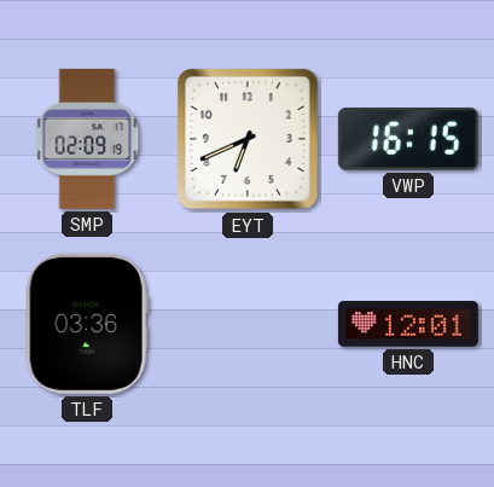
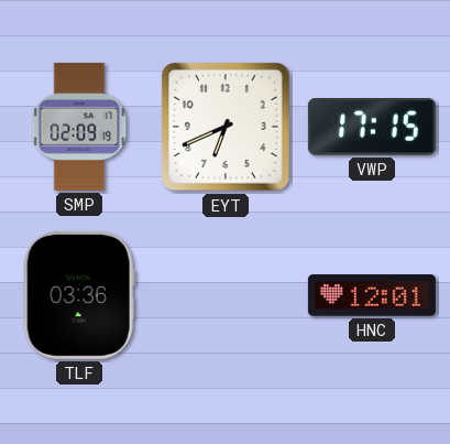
VWP: 16:15 -> 17:15
